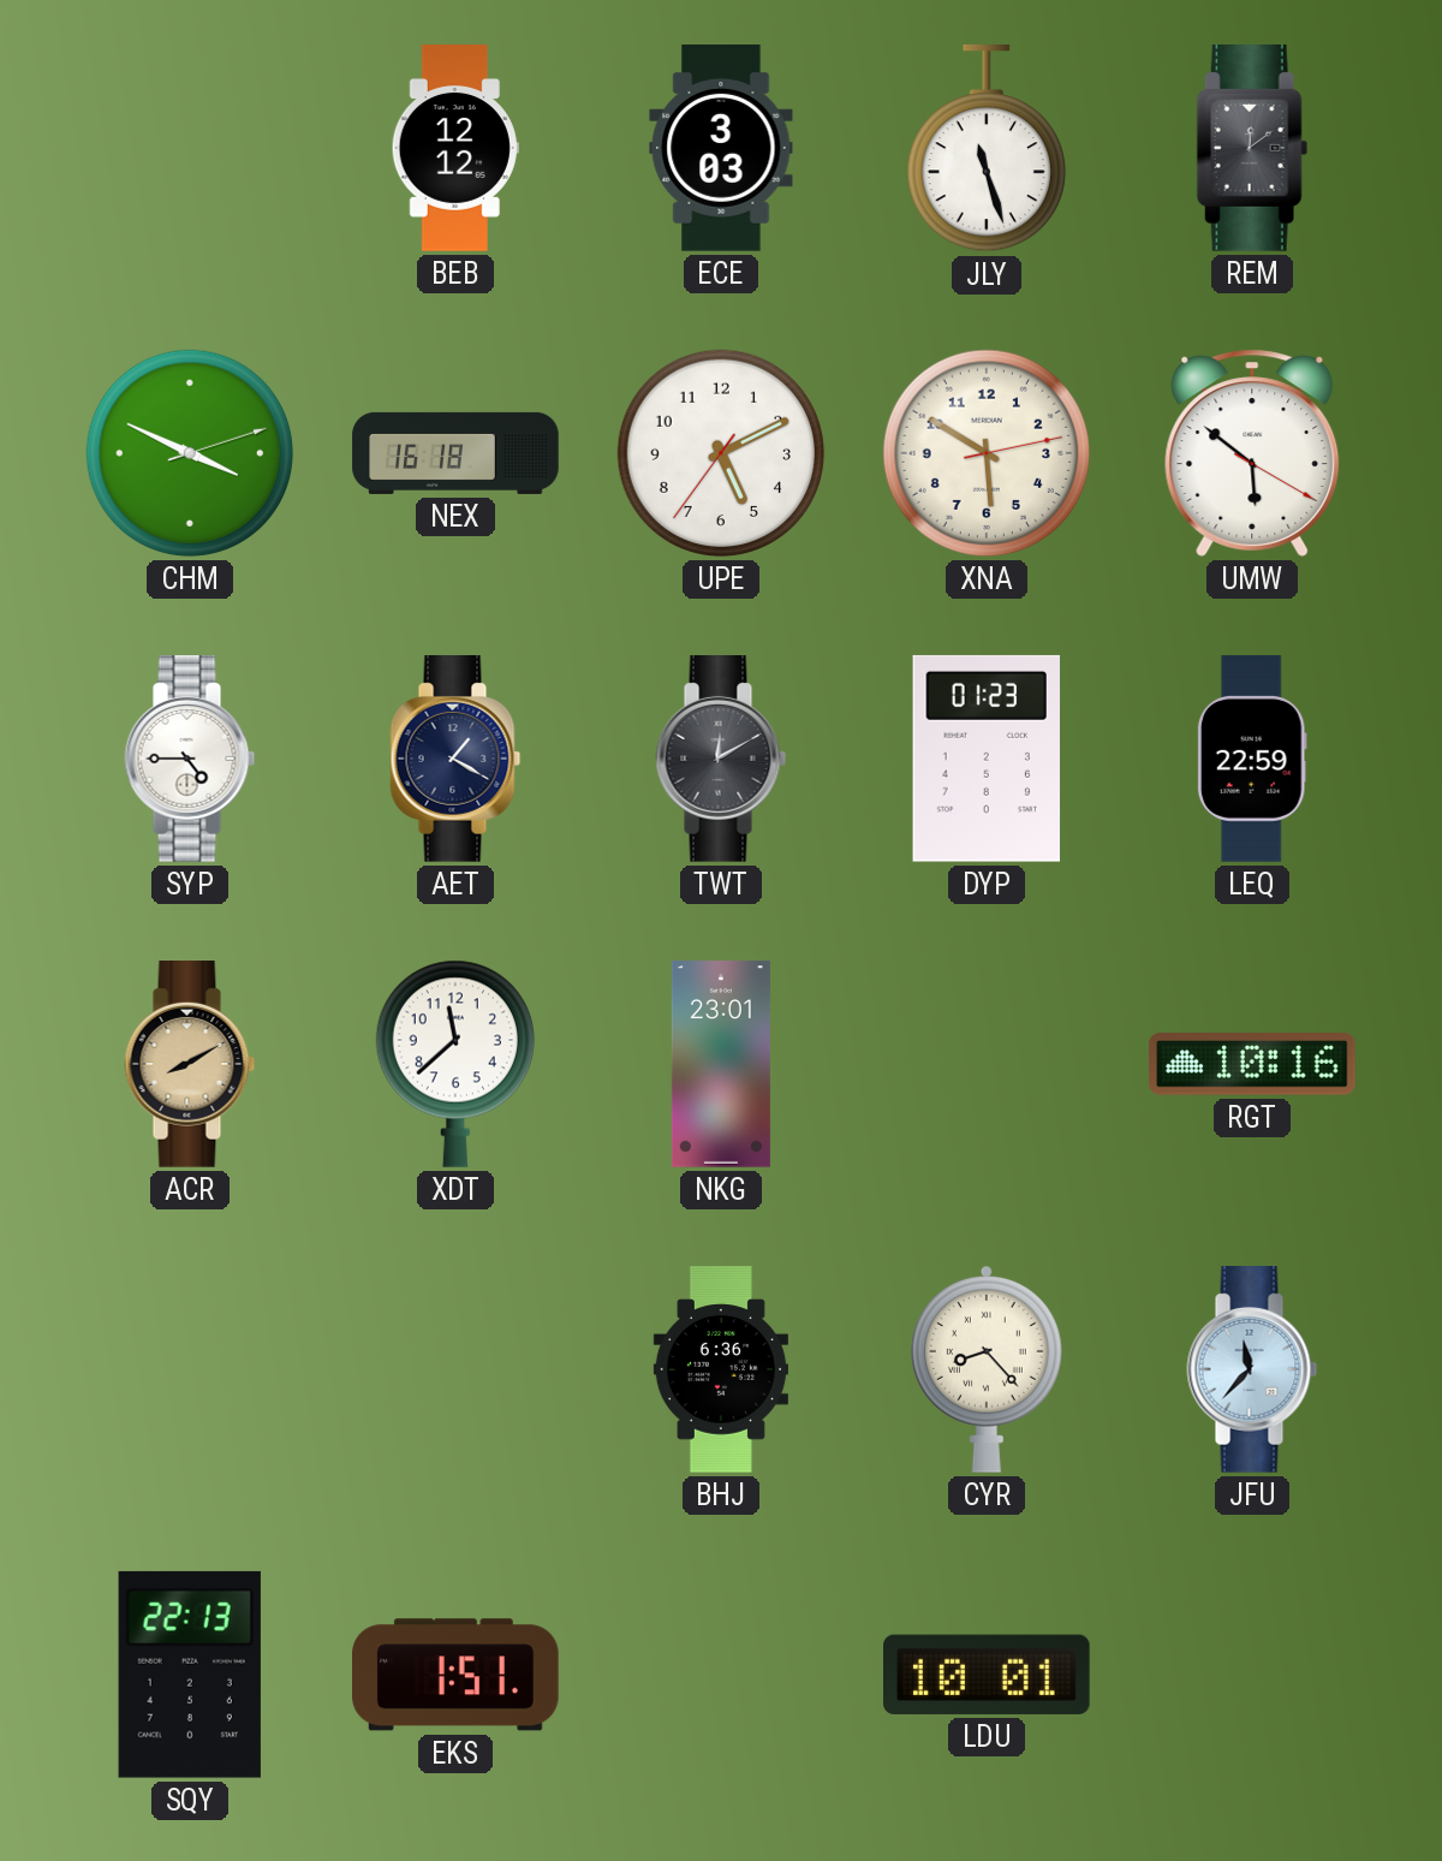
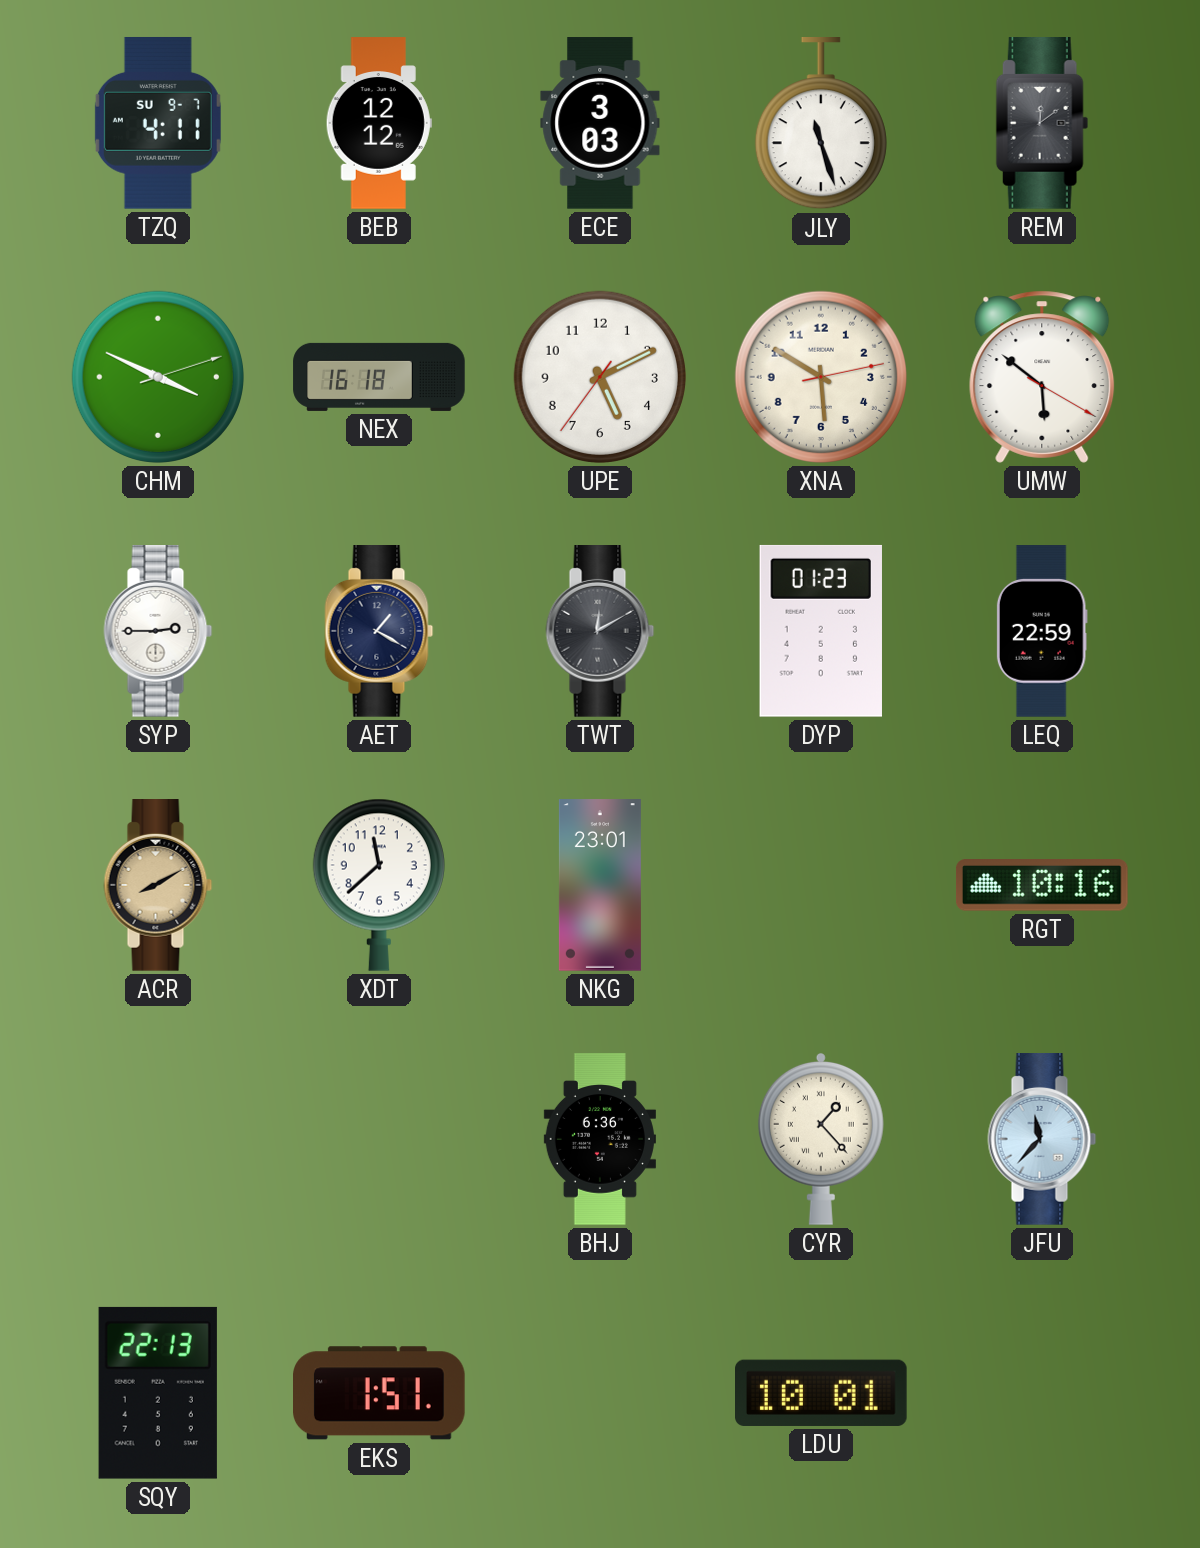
TZQ: none -> 4:11
SYP: 4:45 -> 2:45
CYR: 8:23 -> 1:23
